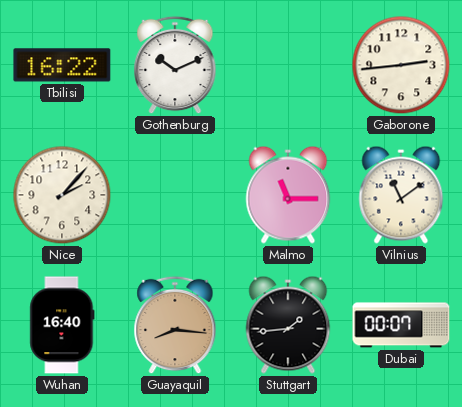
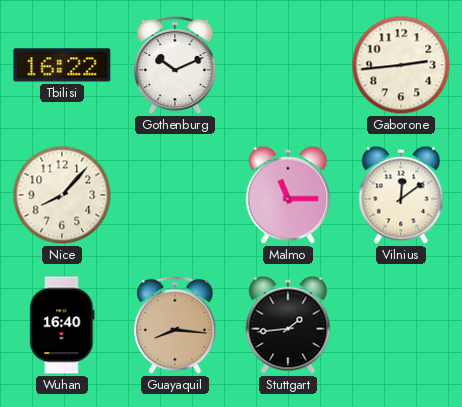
Nice: 2:07 -> 8:07
Vilnius: 11:09 -> 12:09
Dubai: 00:07 -> none
